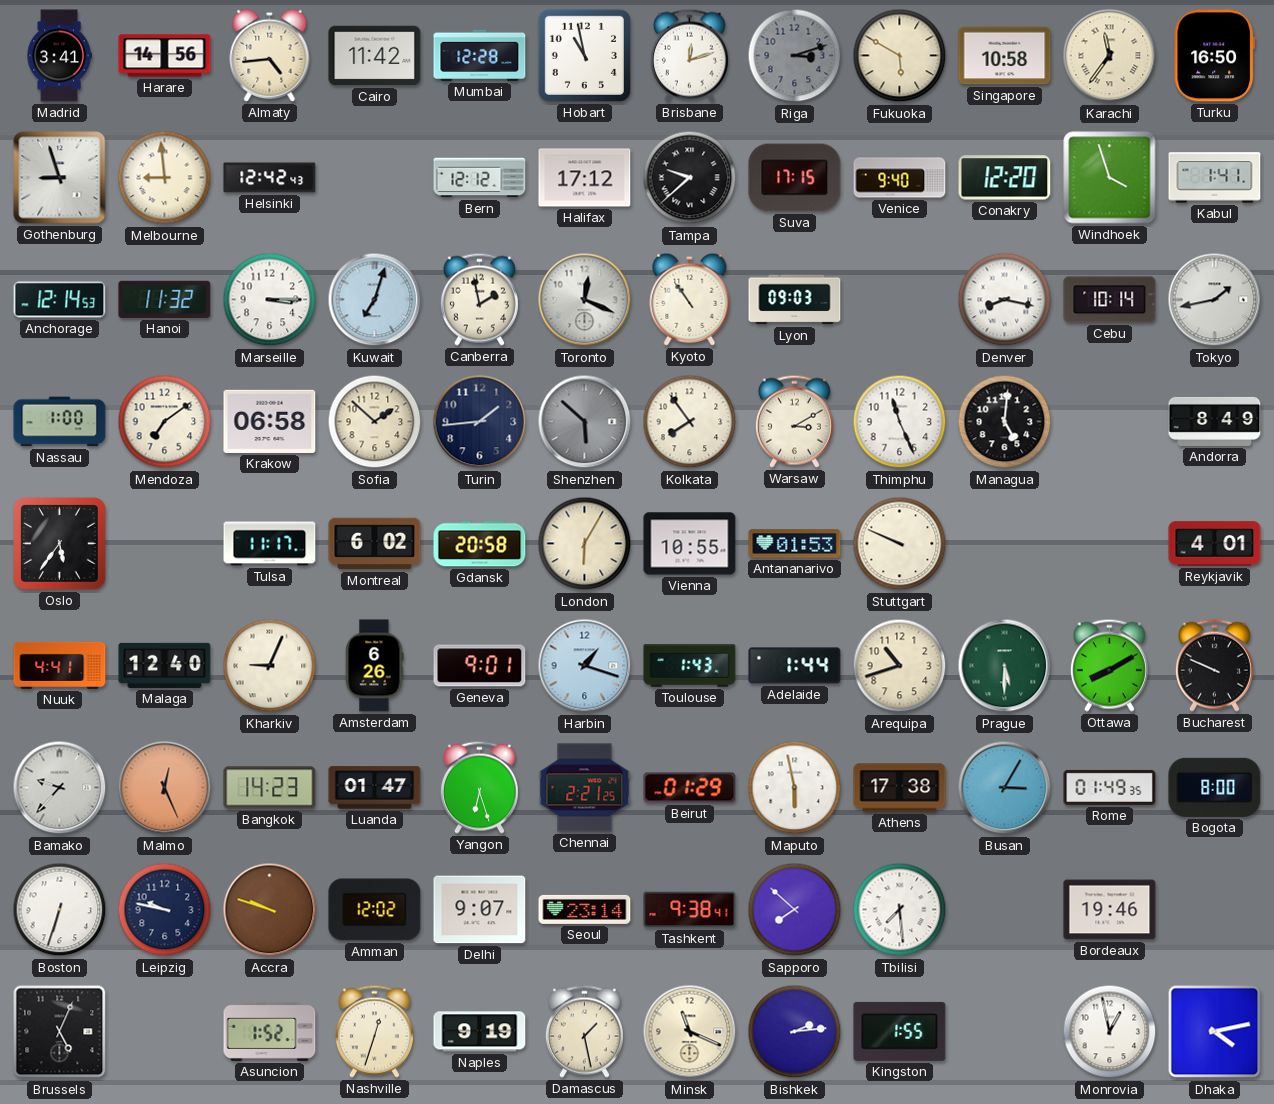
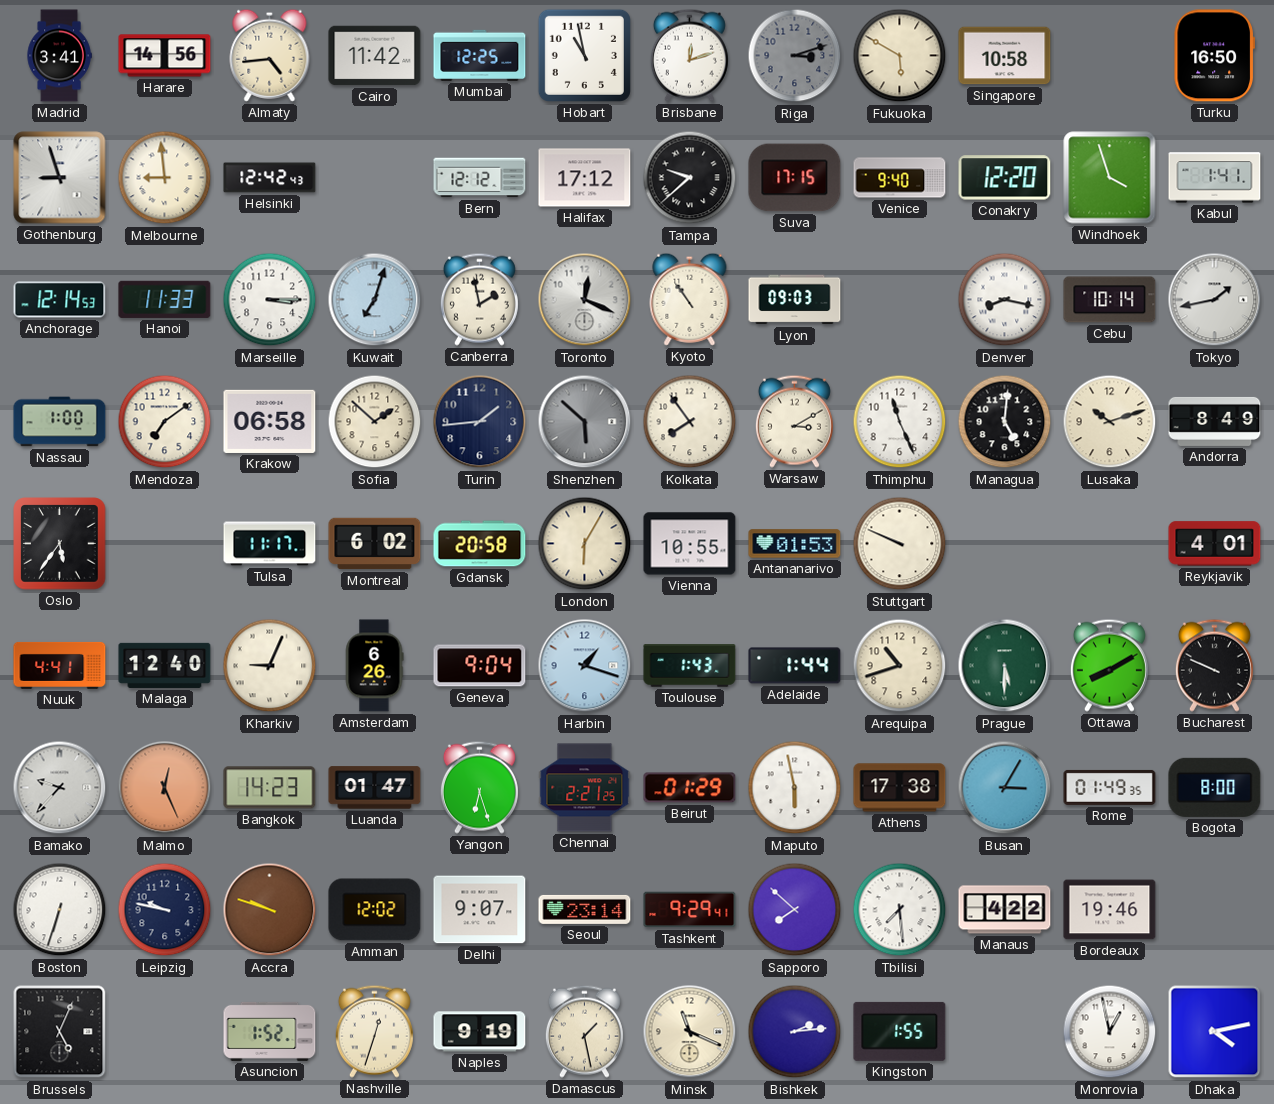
Mumbai: 12:28 -> 12:25
Karachi: 11:36 -> none
Hanoi: 11:32 -> 11:33
Lusaka: none -> 10:12
Geneva: 9:01 -> 9:04
Tashkent: 9:38 -> 9:29
Manaus: none -> 4:22
